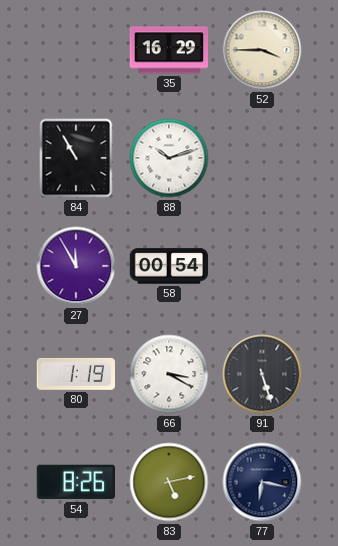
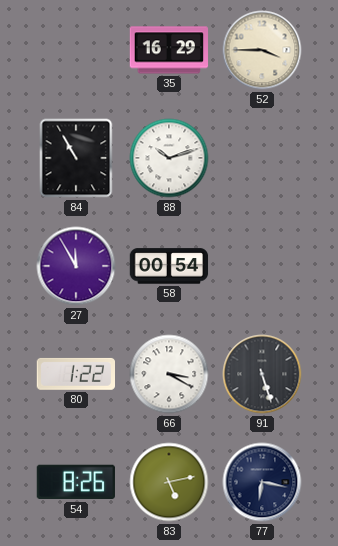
80: 1:19 -> 1:22
